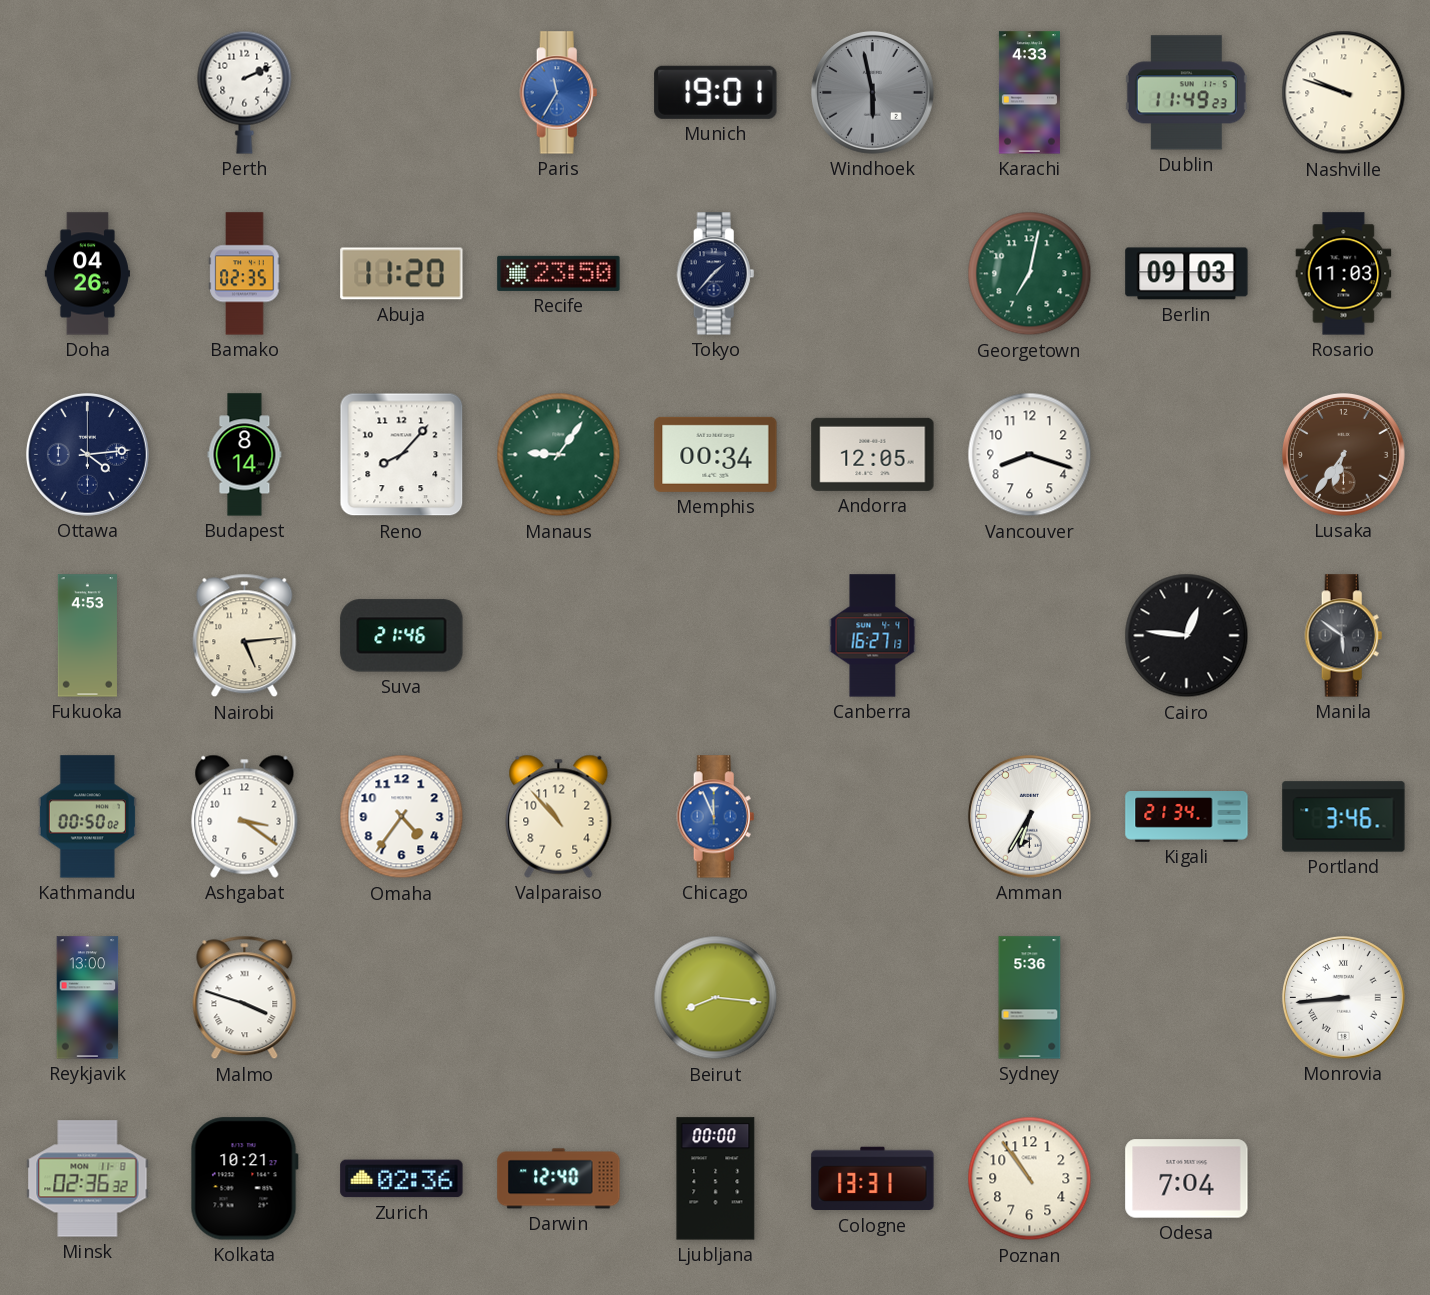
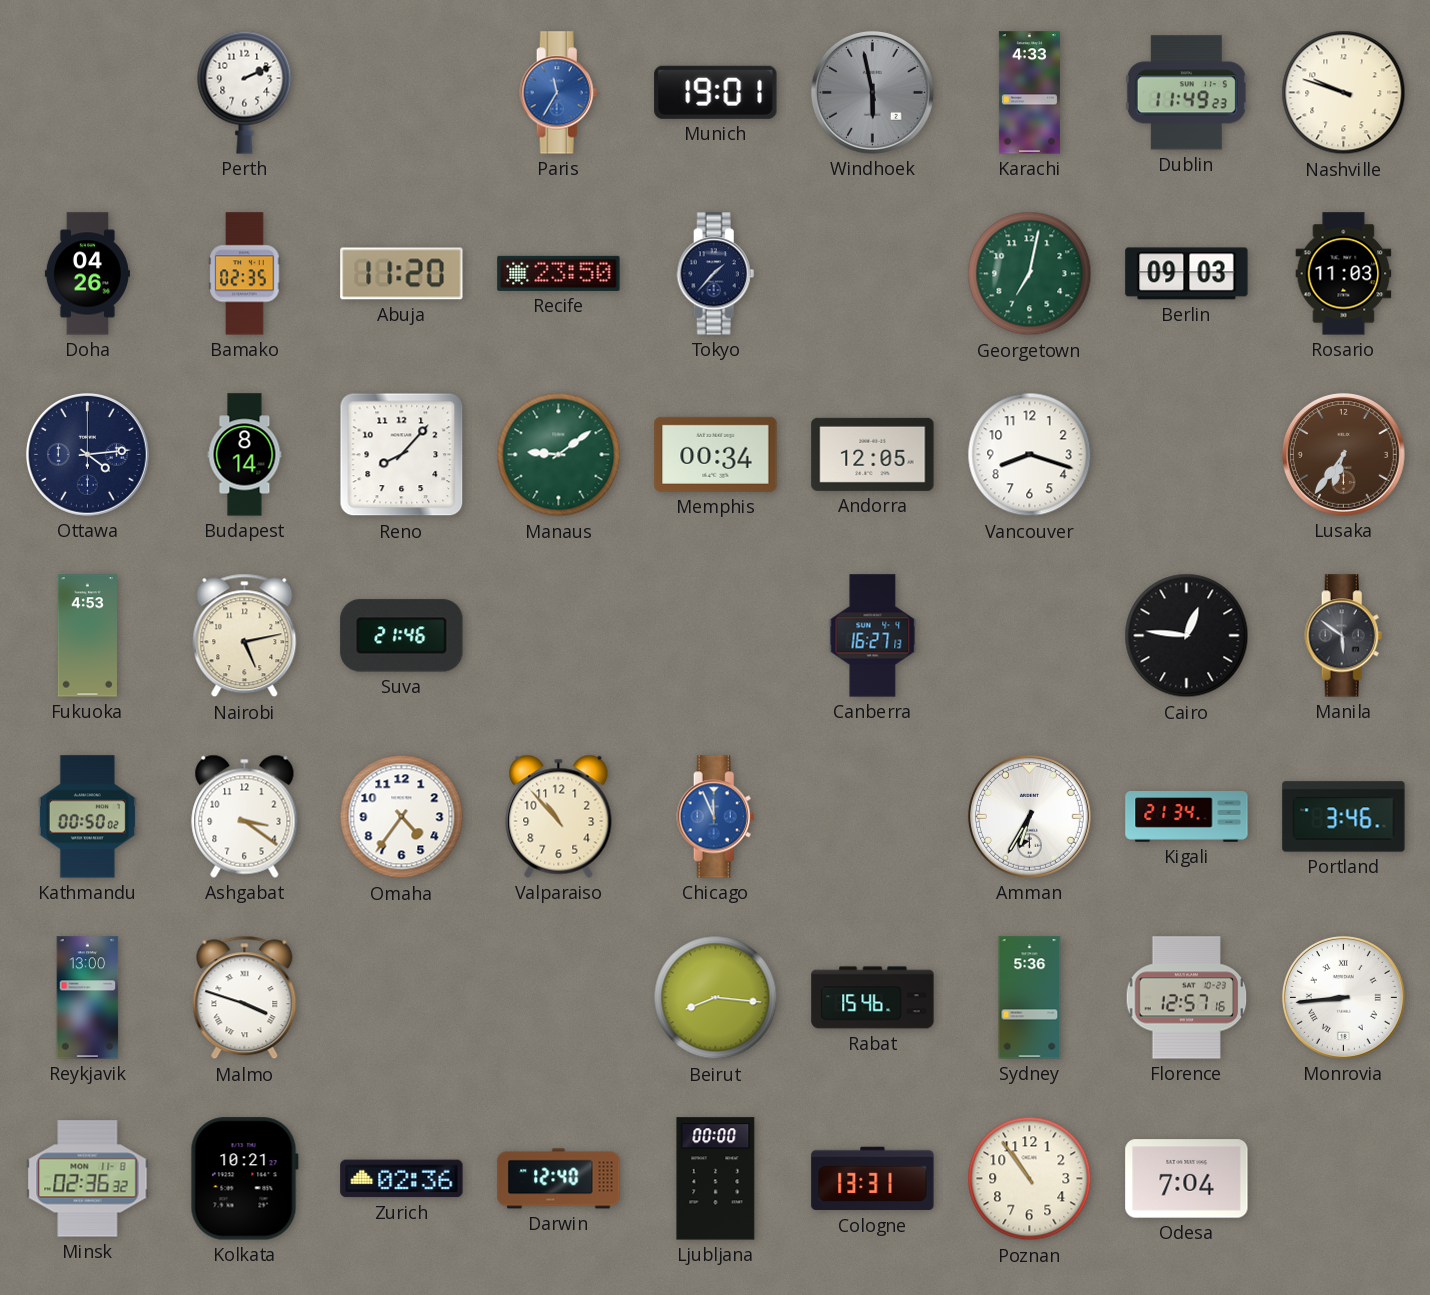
Manaus: 9:06 -> 9:09
Nairobi: 5:14 -> 5:13
Rabat: none -> 15:46
Florence: none -> 12:57
